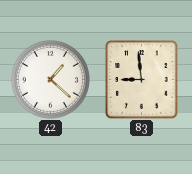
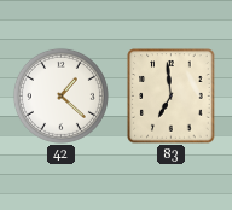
83: 8:59 -> 6:59
